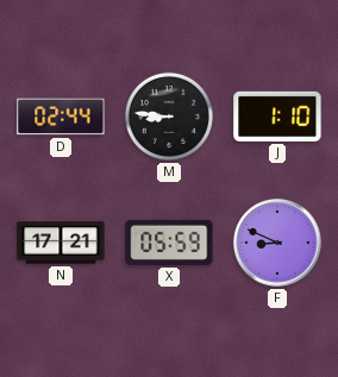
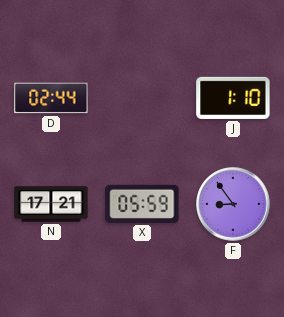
M: 8:46 -> none
F: 8:49 -> 8:54
